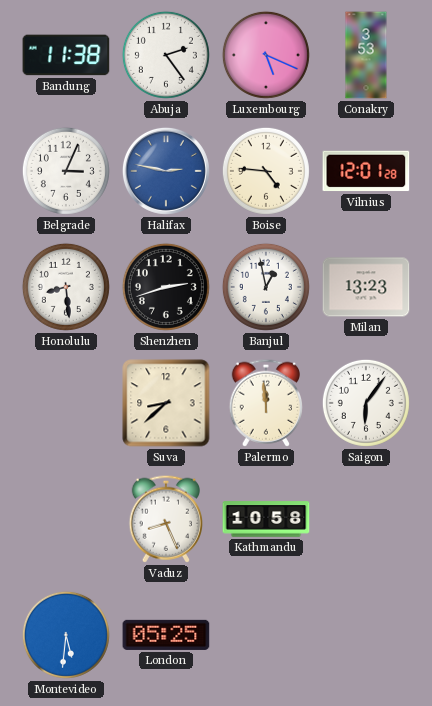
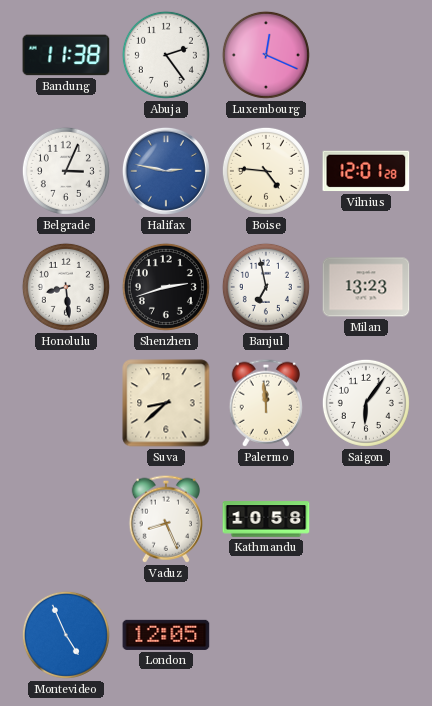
Luxembourg: 5:19 -> 12:19
Conakry: 3:53 -> none
Banjul: 12:58 -> 6:58
Montevideo: 5:31 -> 4:56
London: 05:25 -> 12:05
